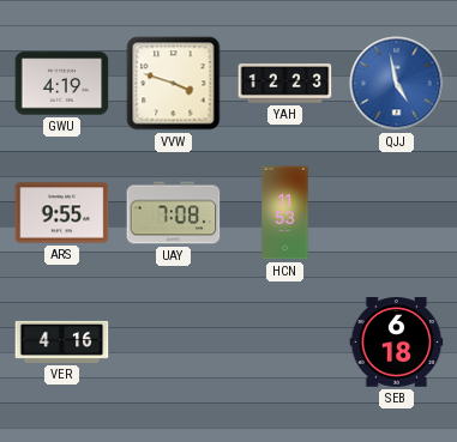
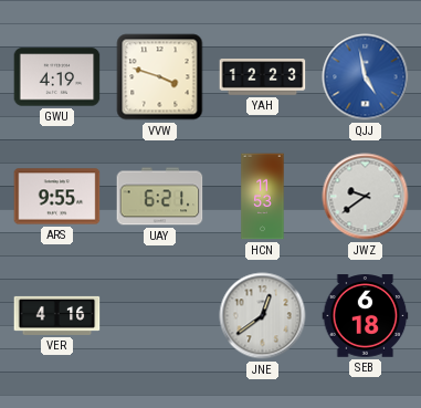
UAY: 7:08 -> 6:21
JWZ: none -> 9:39
JNE: none -> 12:39
